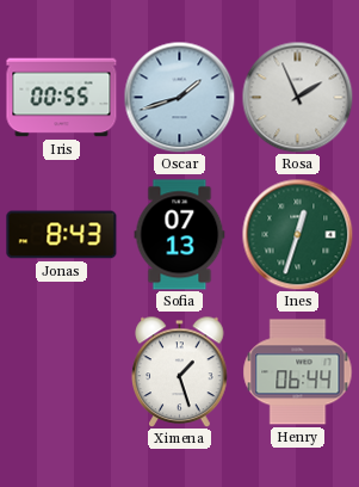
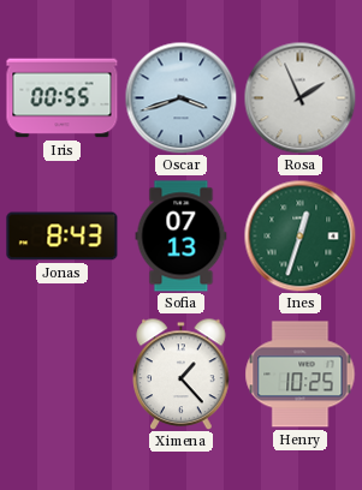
Oscar: 1:42 -> 3:42
Ximena: 1:27 -> 1:23
Henry: 06:44 -> 10:25
